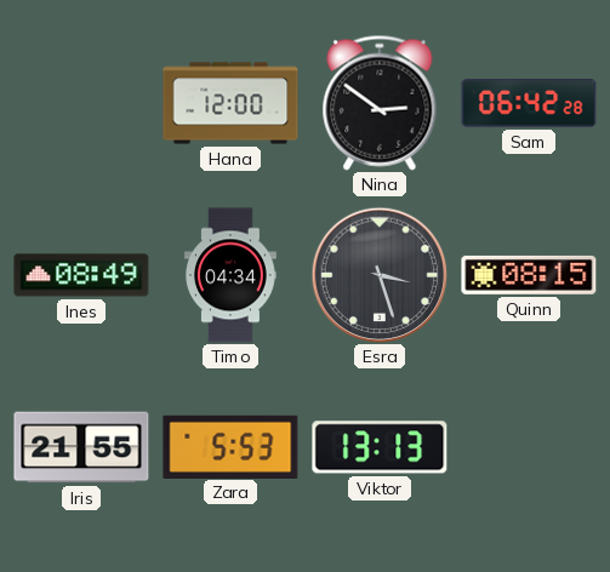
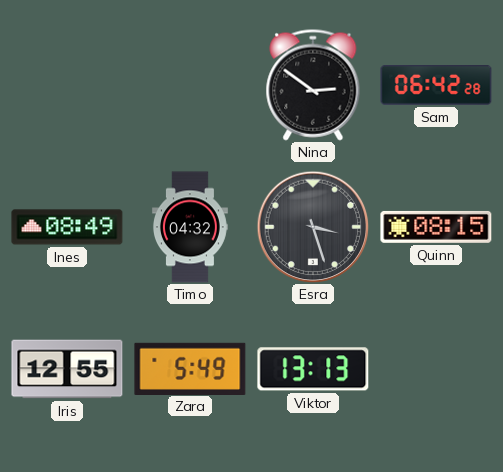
Hana: 12:00 -> none
Timo: 04:34 -> 04:32
Iris: 21:55 -> 12:55
Zara: 5:53 -> 5:49
